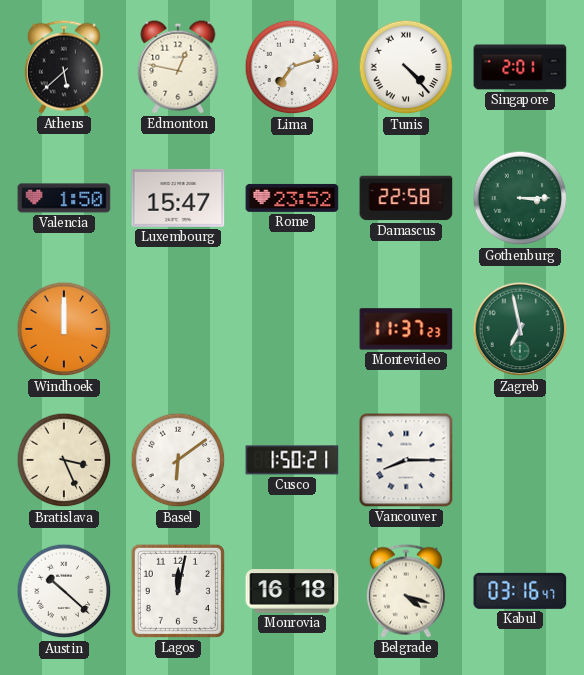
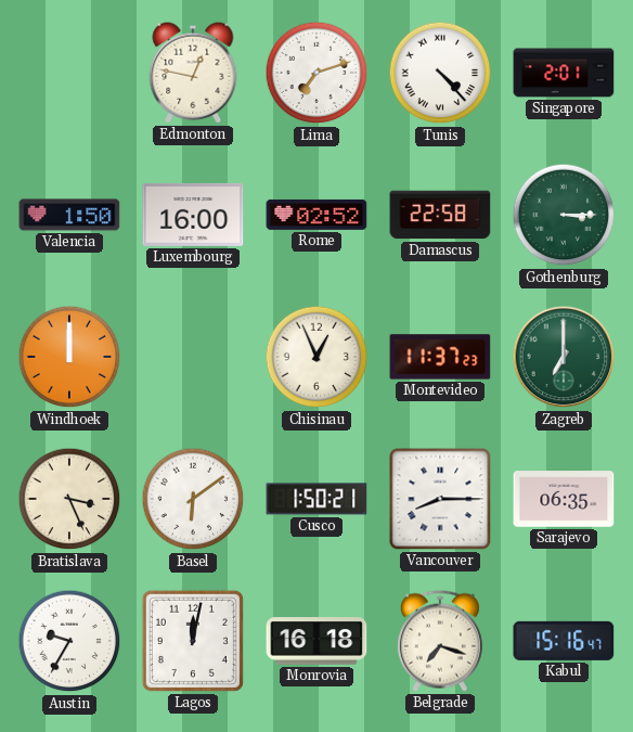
Athens: 5:38 -> none
Luxembourg: 15:47 -> 16:00
Rome: 23:52 -> 02:52
Chisinau: none -> 12:56
Zagreb: 6:58 -> 7:00
Sarajevo: none -> 06:35
Austin: 10:22 -> 9:35
Belgrade: 4:18 -> 7:18
Kabul: 03:16 -> 15:16
